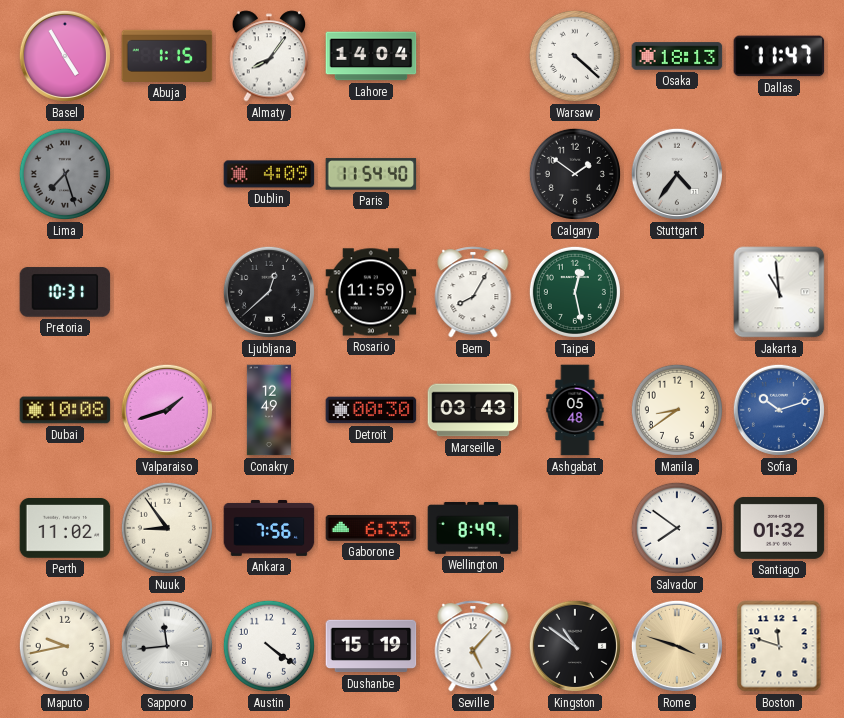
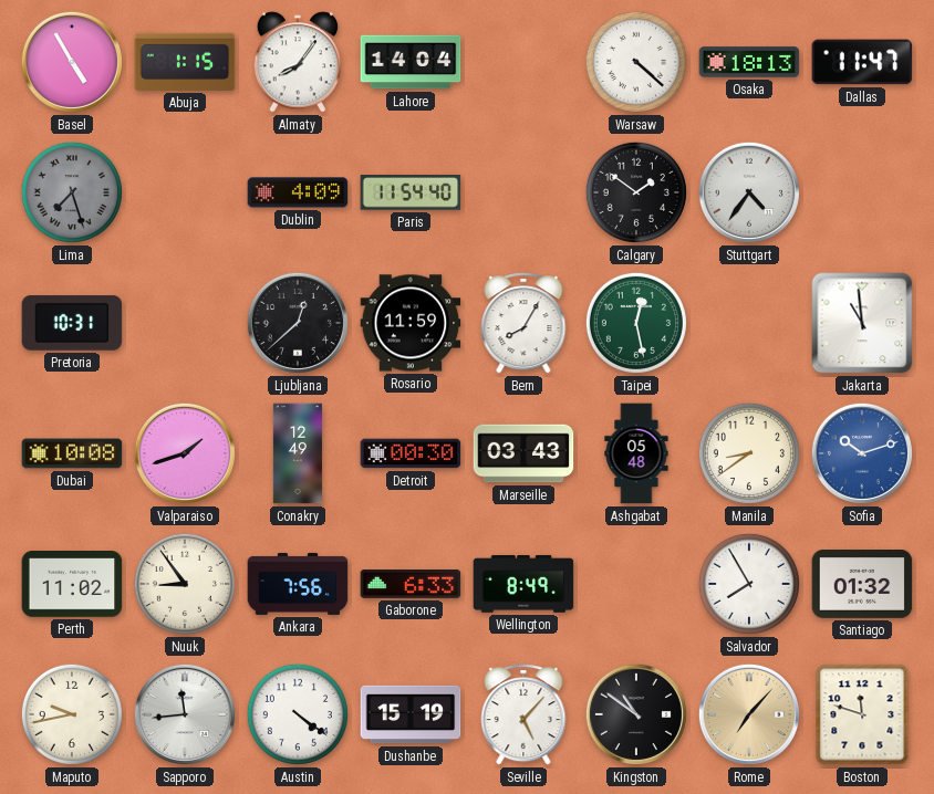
Salvador: 7:51 -> 7:55
Rome: 3:48 -> 7:07
